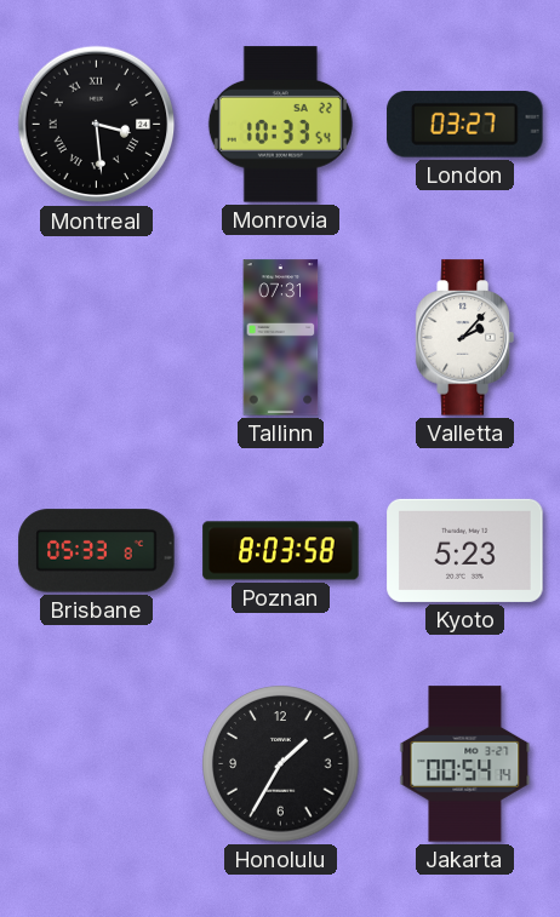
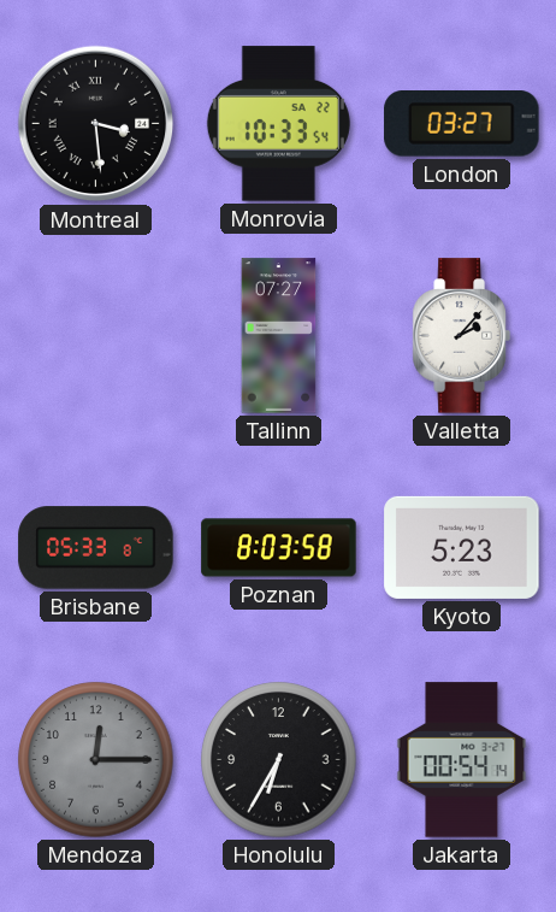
Tallinn: 07:31 -> 07:27
Mendoza: none -> 12:15
Honolulu: 1:35 -> 6:35
